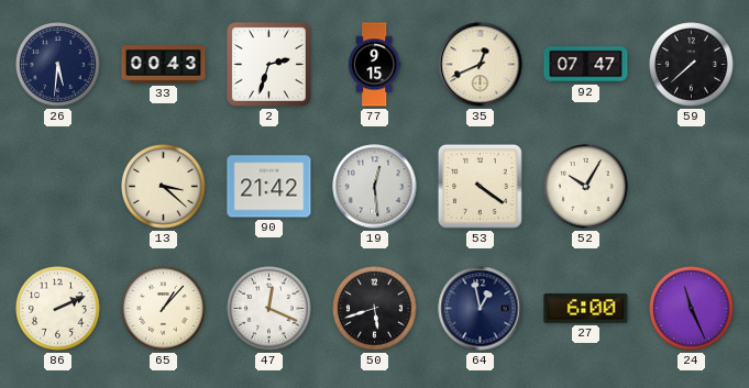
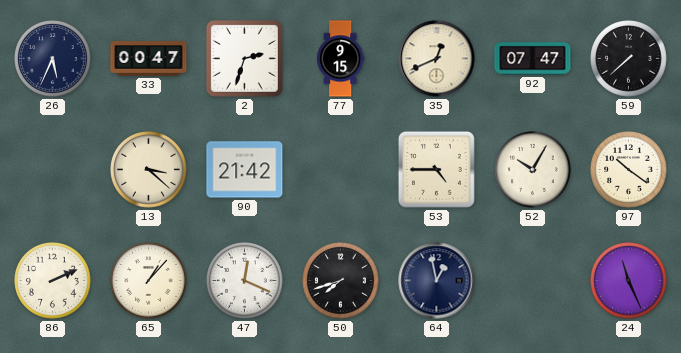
26: 5:31 -> 5:34
33: 00:43 -> 00:47
19: 12:29 -> none
53: 4:21 -> 4:45
97: none -> 10:21
50: 5:42 -> 7:42
27: 6:00 -> none
